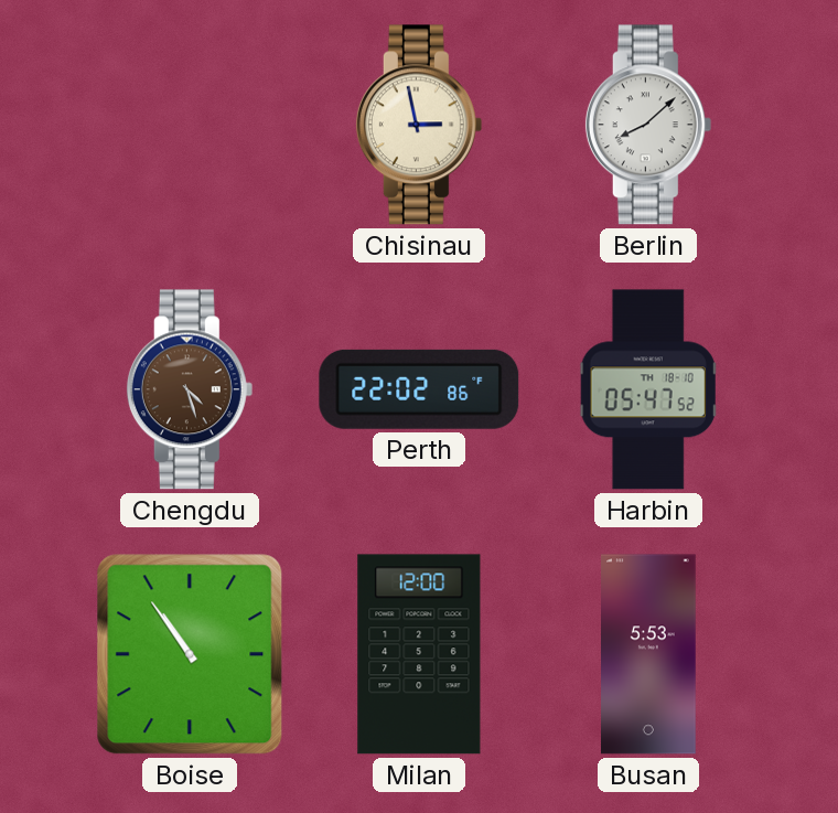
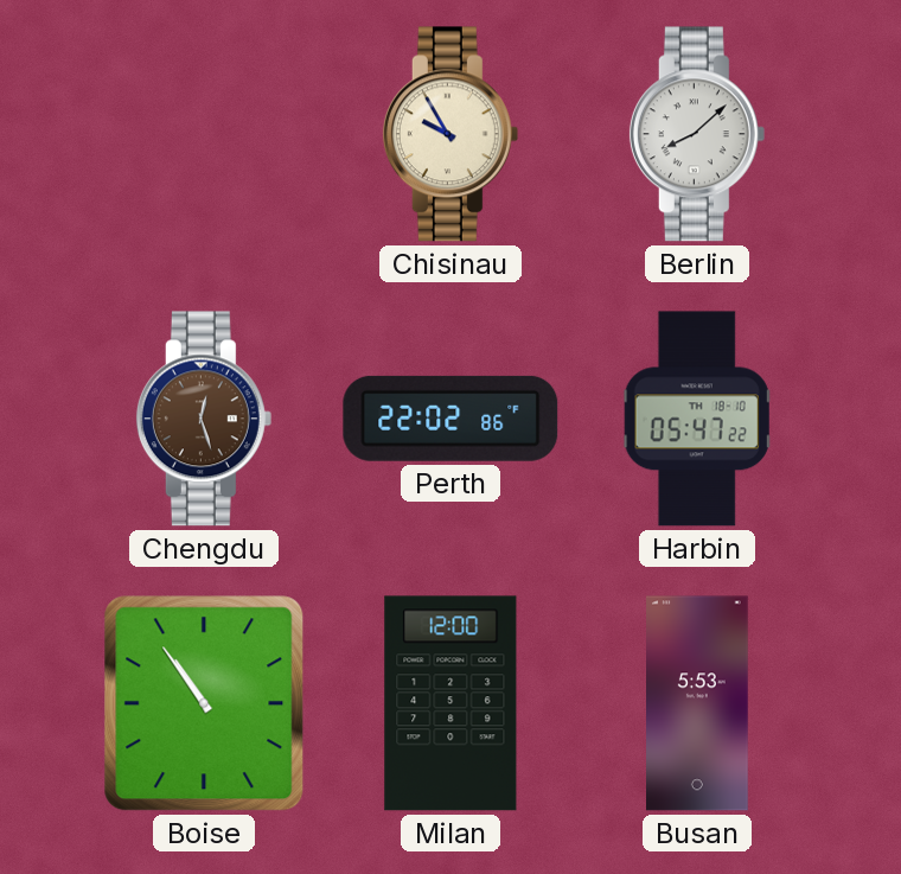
Chisinau: 2:58 -> 9:55
Chengdu: 4:27 -> 12:27
Harbin: 05:47:52 -> 05:47:22
